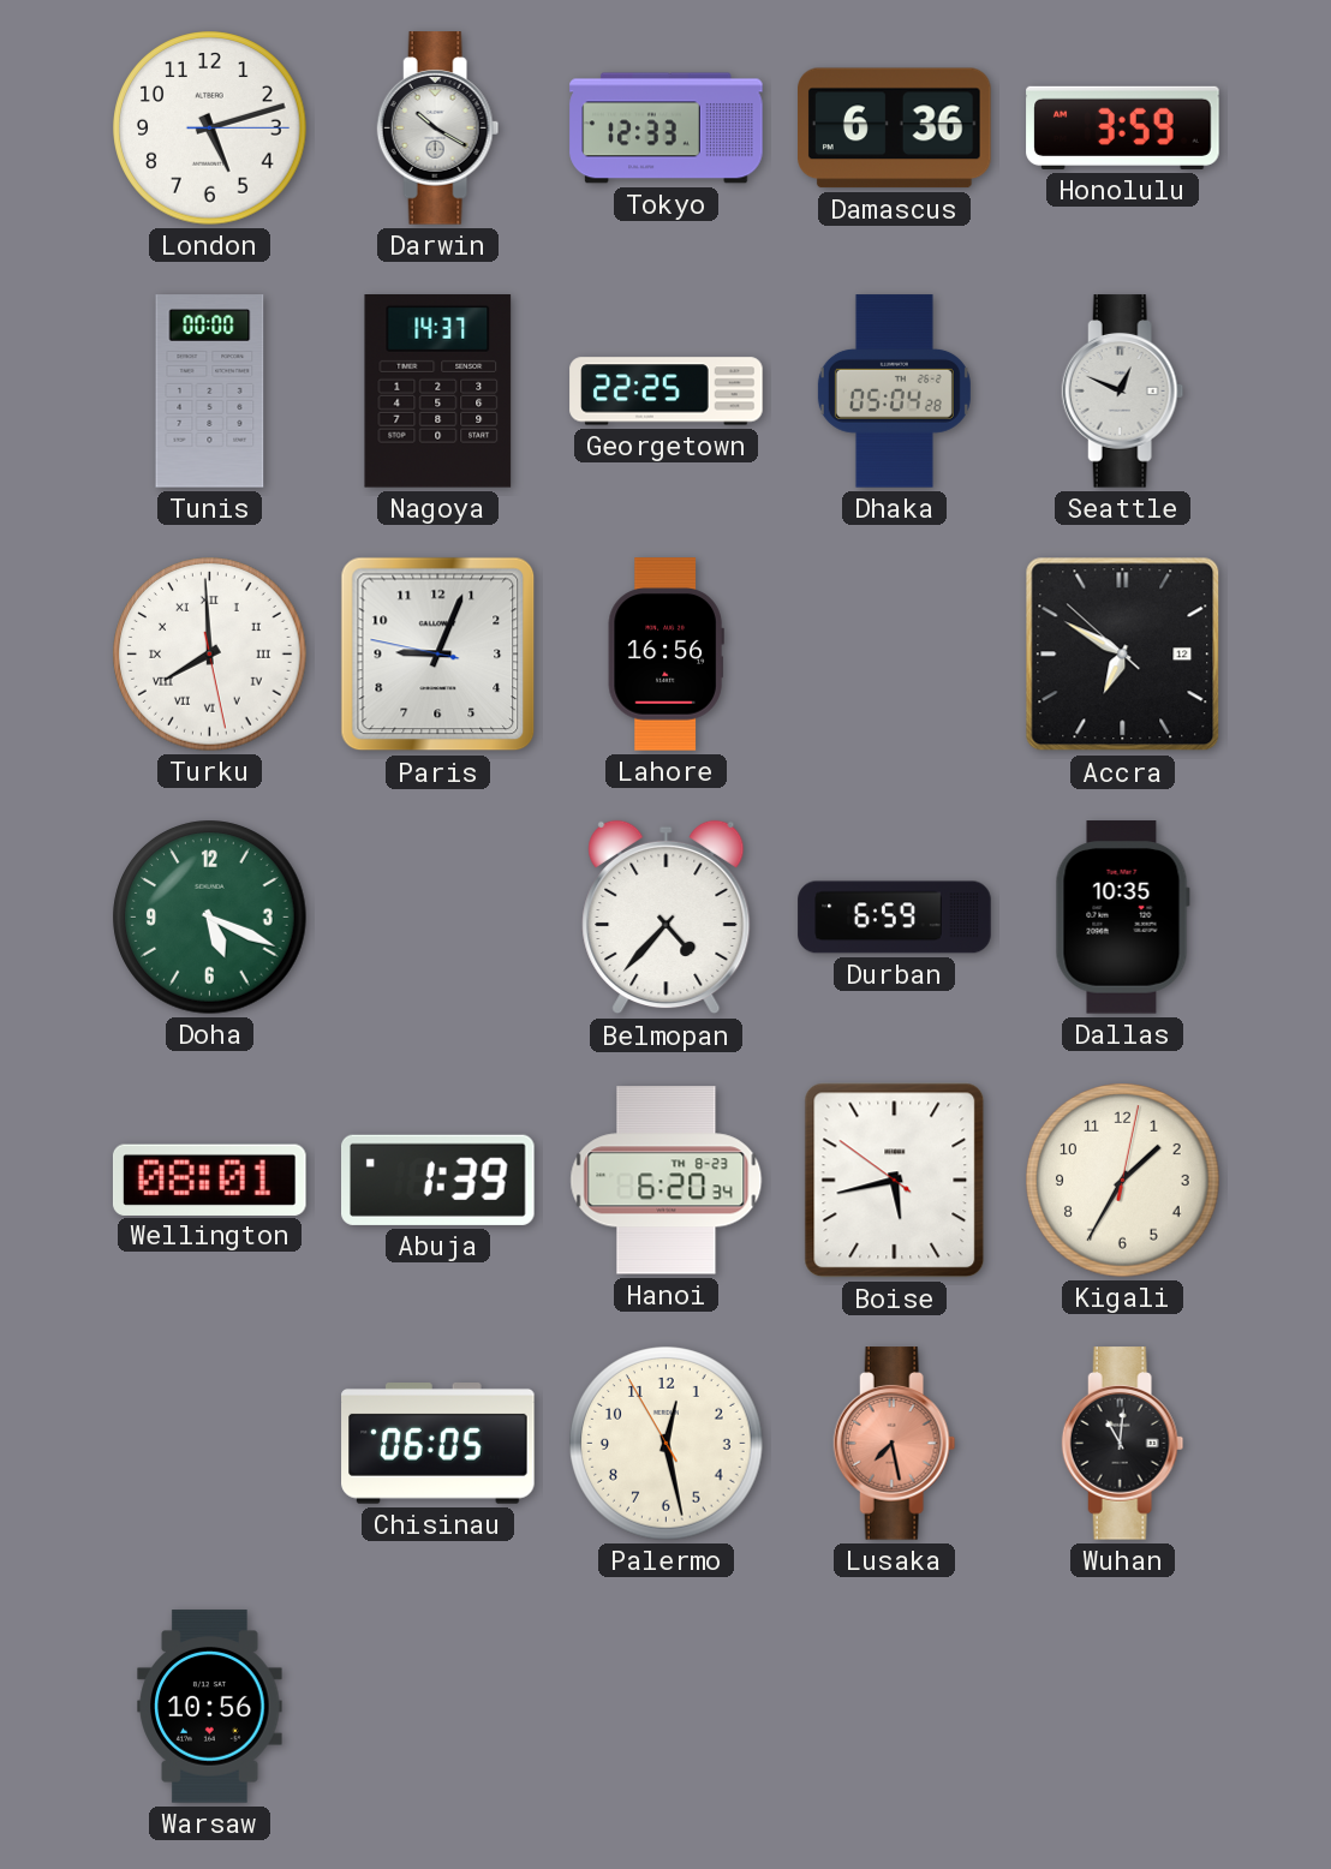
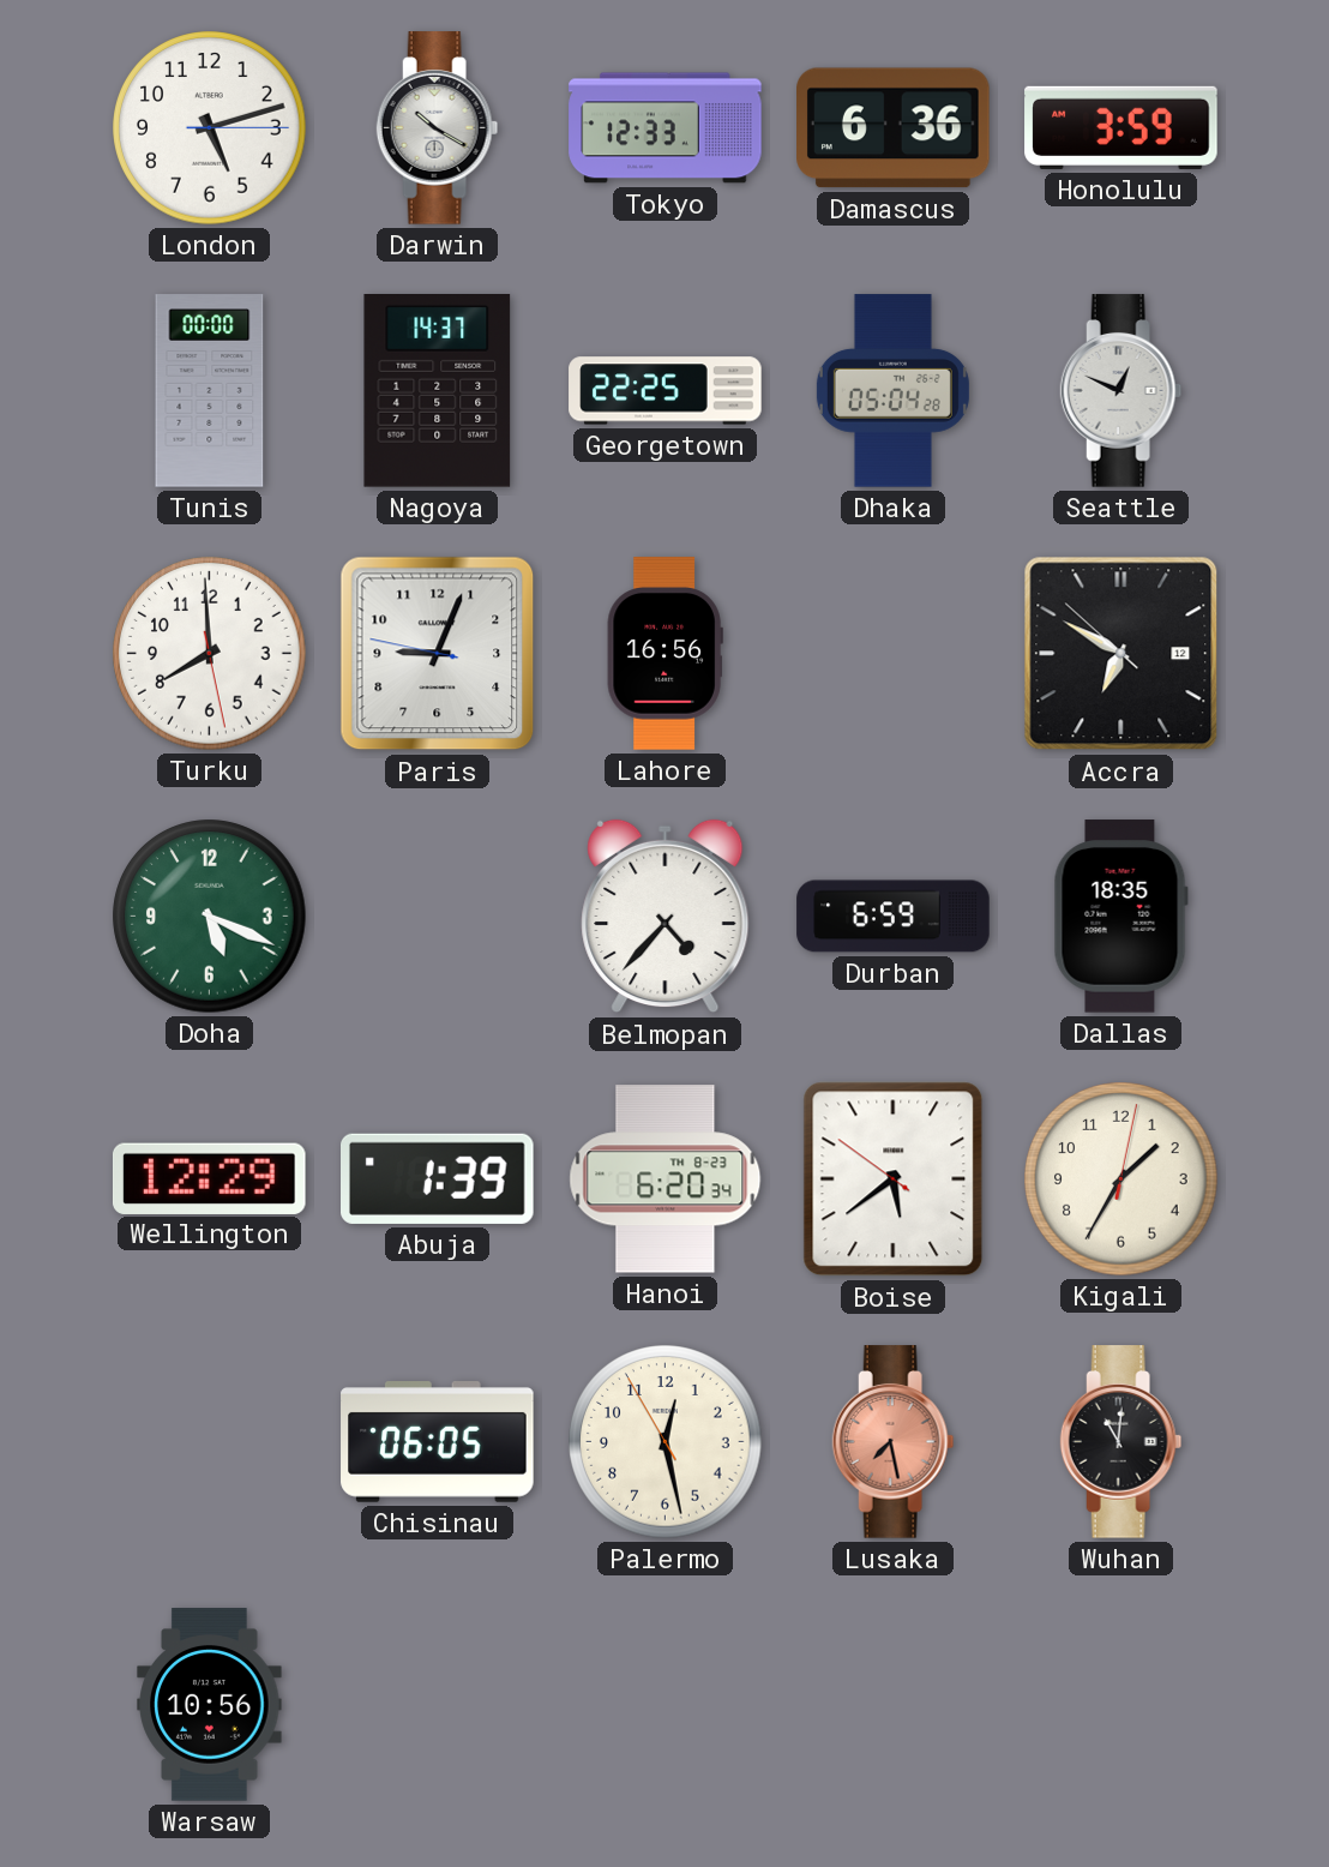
Turku numerals: Roman -> Arabic
Dallas: 10:35 -> 18:35
Wellington: 08:01 -> 12:29
Boise: 5:42 -> 5:38
